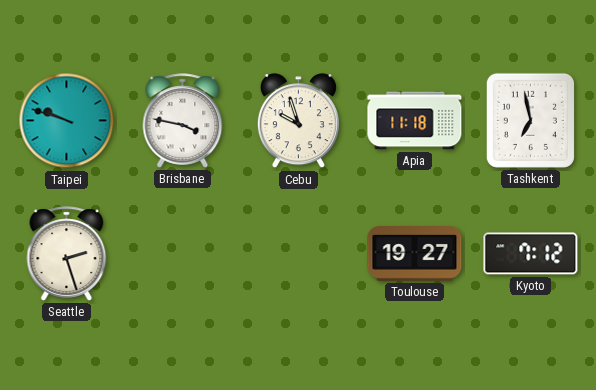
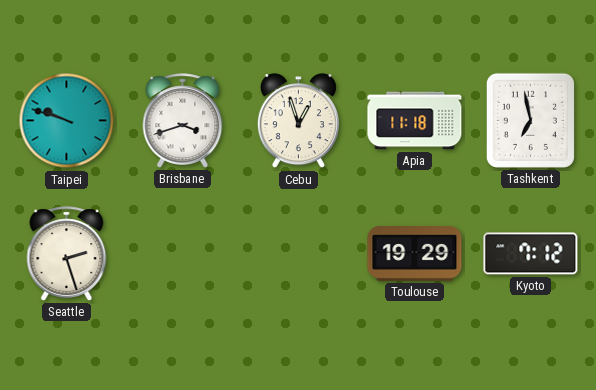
Brisbane: 3:47 -> 3:42
Cebu: 9:57 -> 12:57
Toulouse: 19:27 -> 19:29
